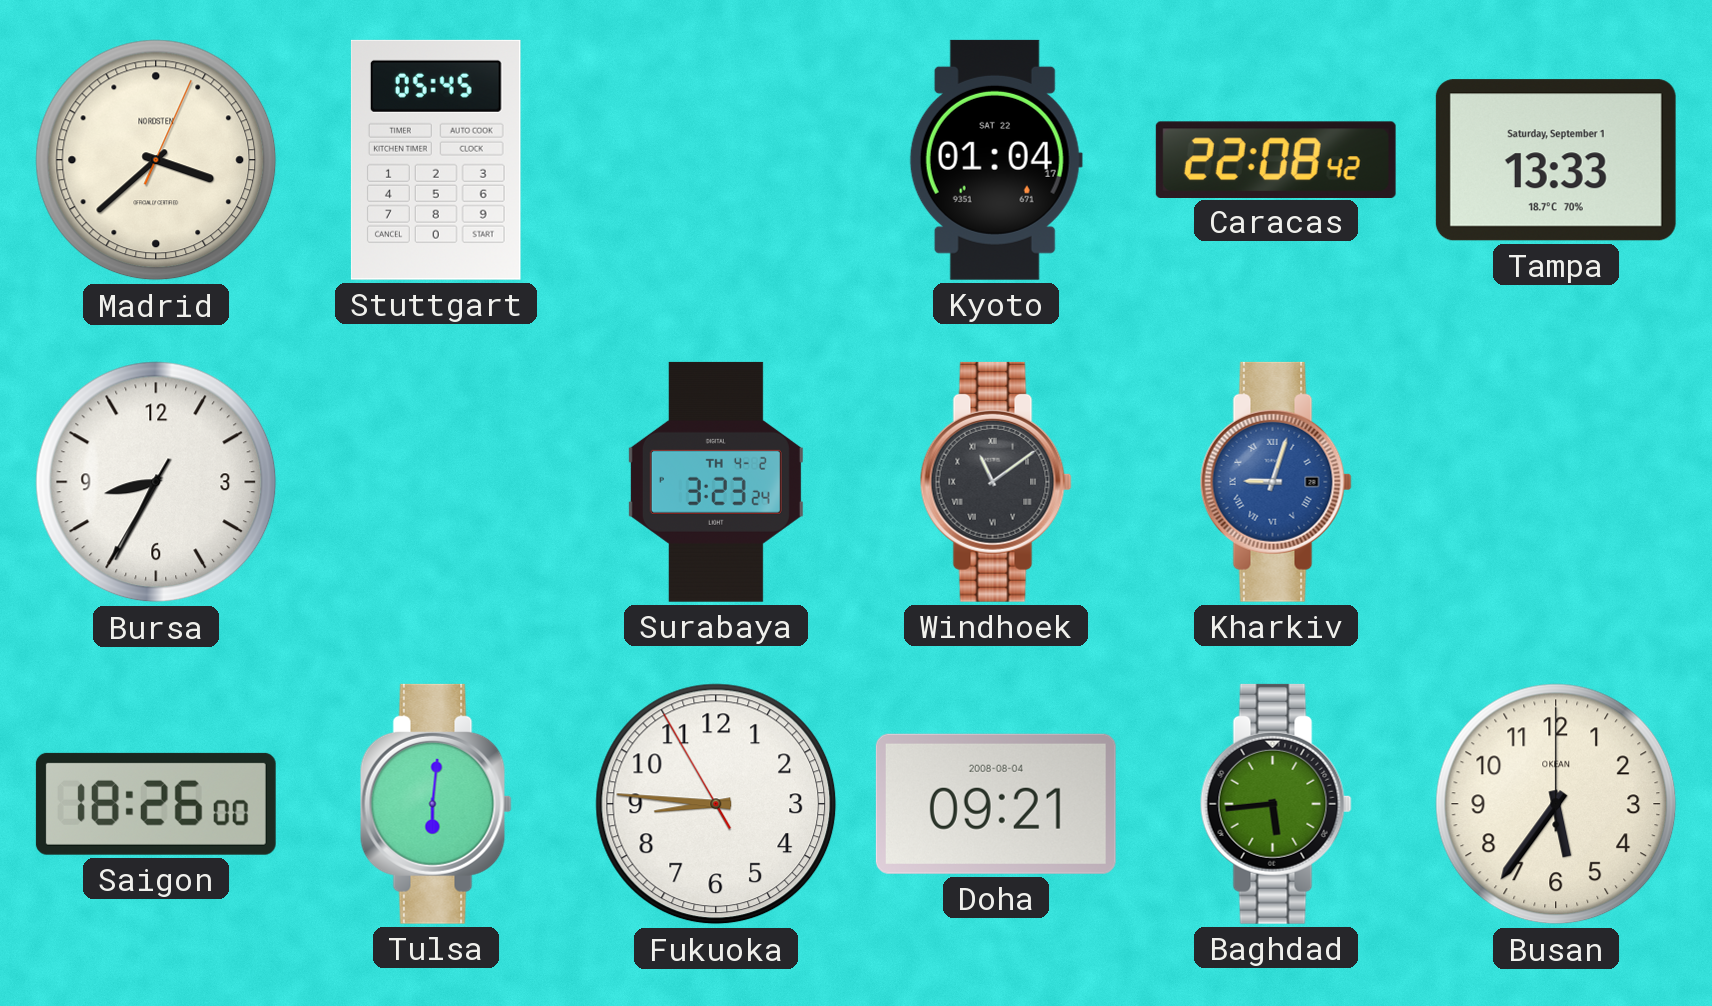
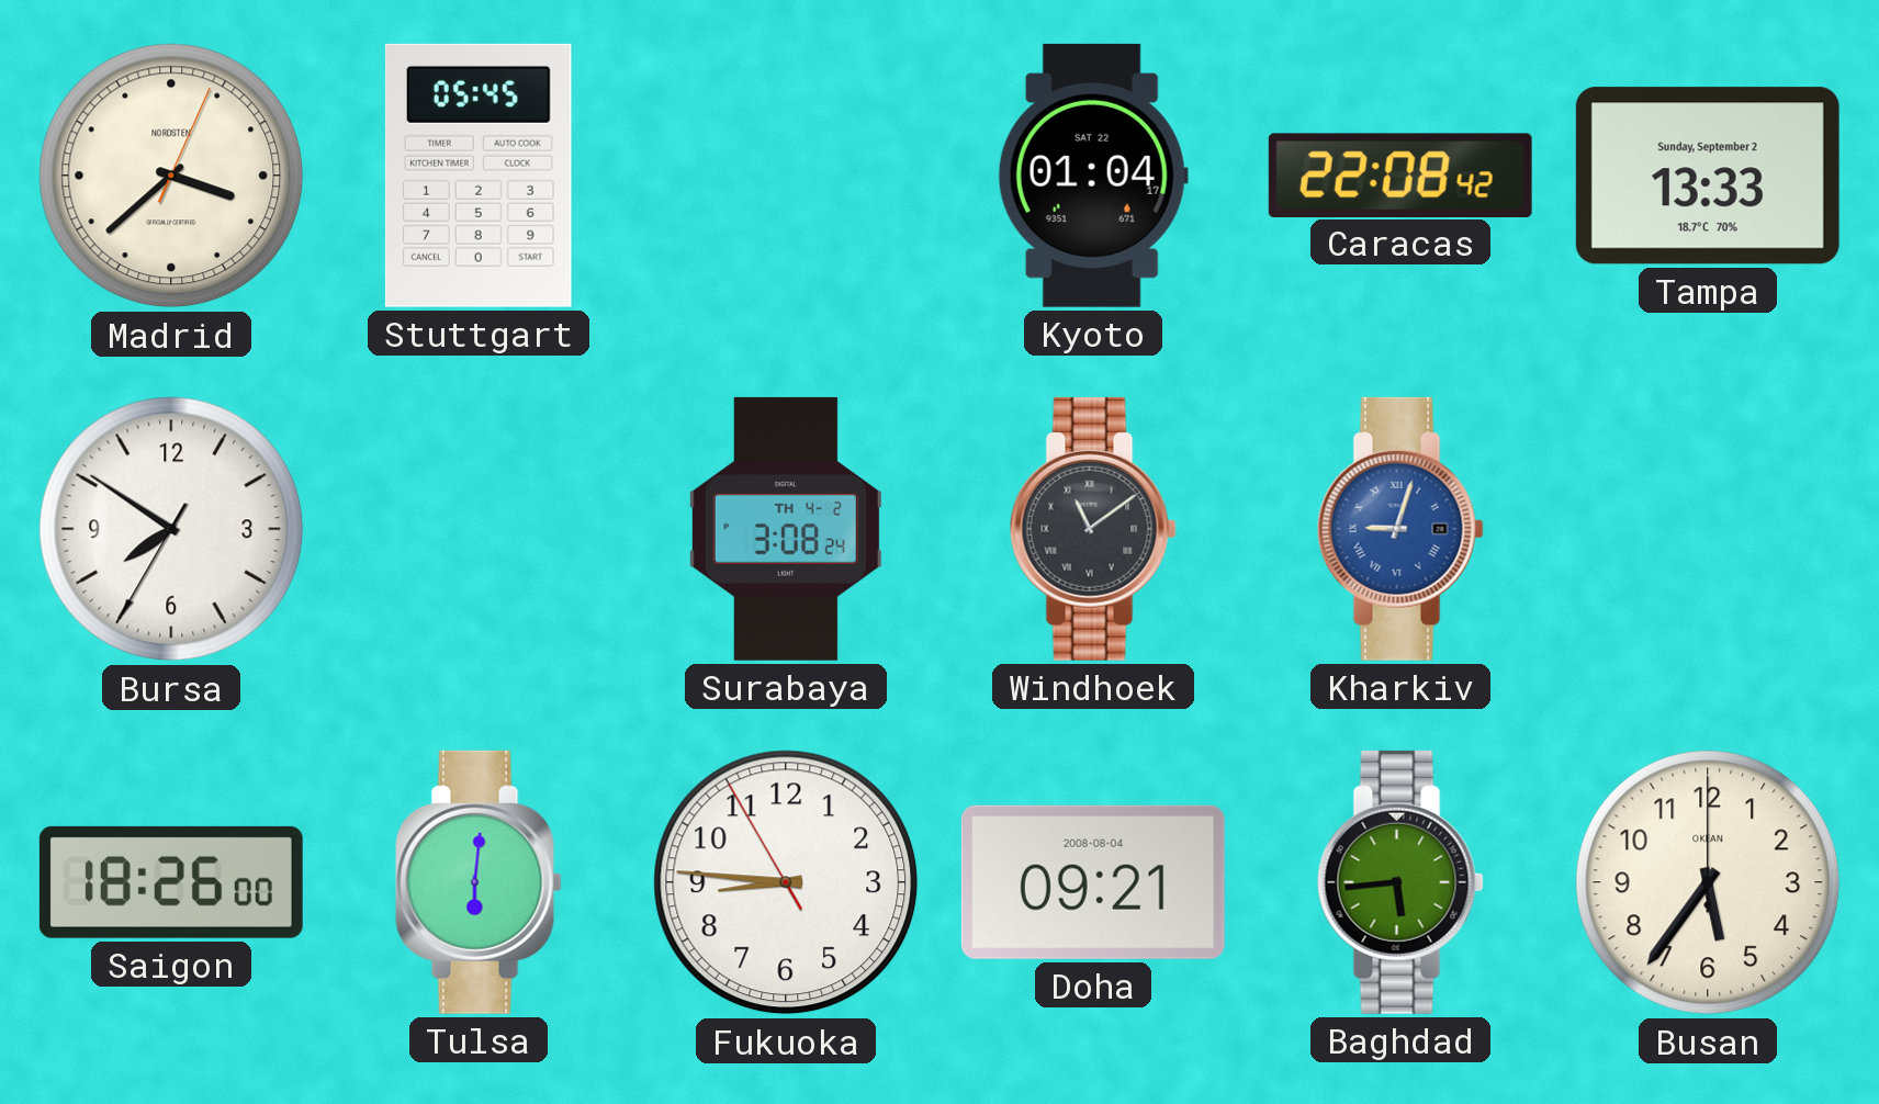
Tampa date: Saturday, September 1 -> Sunday, September 2
Bursa: 8:34 -> 7:50
Surabaya: 3:23 -> 3:08
